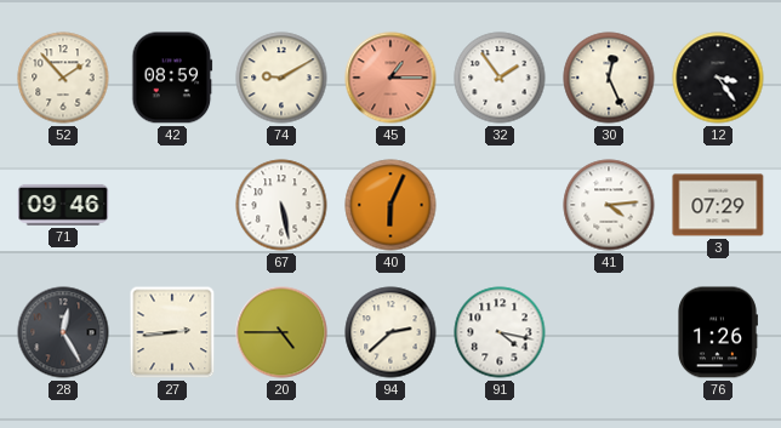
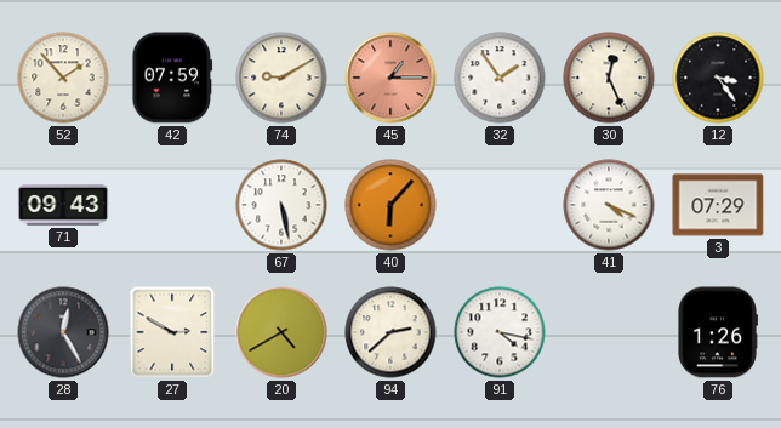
42: 08:59 -> 07:59
71: 09:46 -> 09:43
40: 6:04 -> 6:07
41: 4:14 -> 4:19
27: 2:44 -> 2:50
20: 4:45 -> 4:40
